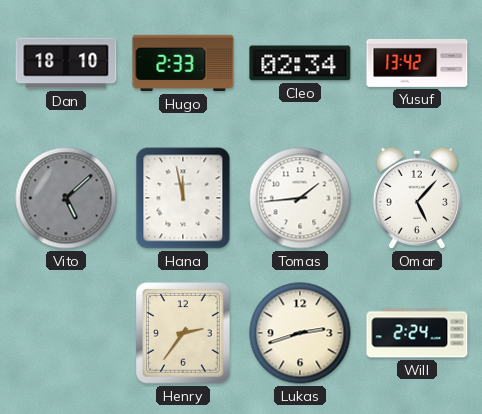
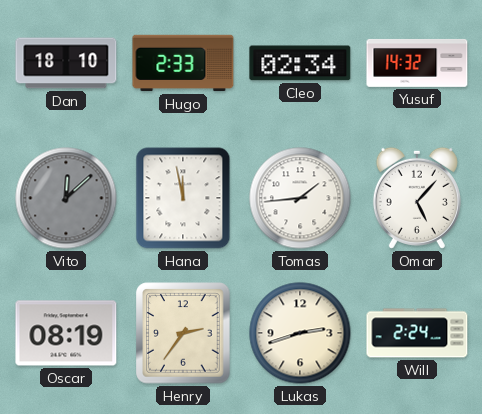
Yusuf: 13:42 -> 14:32
Vito: 5:08 -> 12:08
Oscar: none -> 08:19
